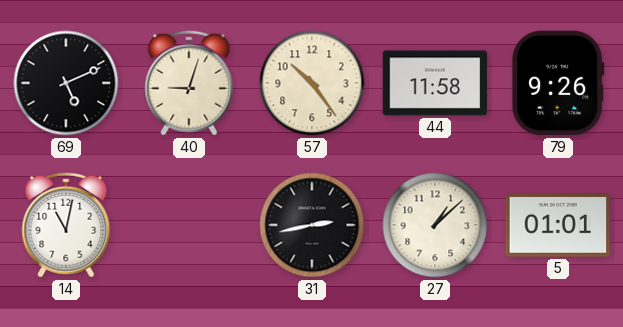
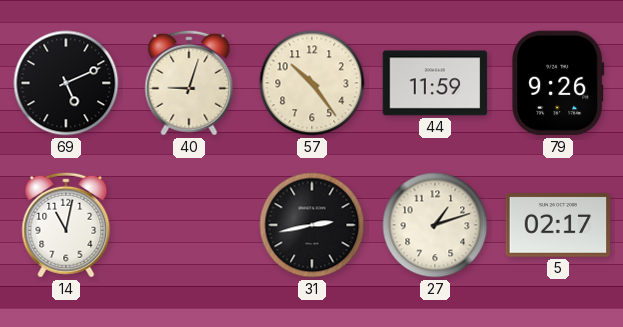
44: 11:58 -> 11:59
27: 1:08 -> 1:12
5: 01:01 -> 02:17
